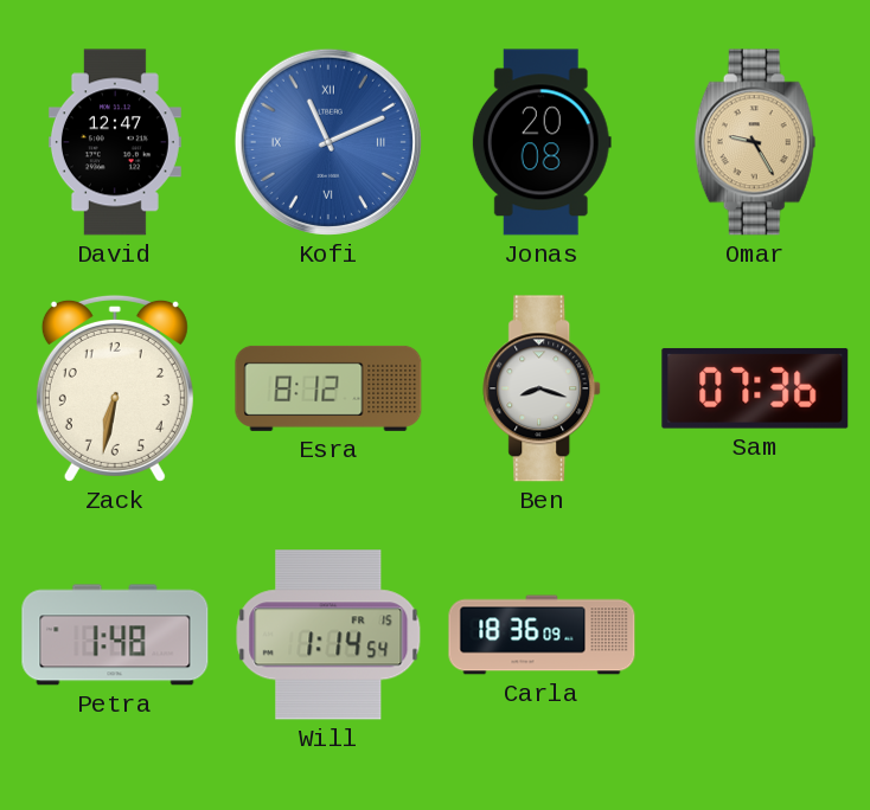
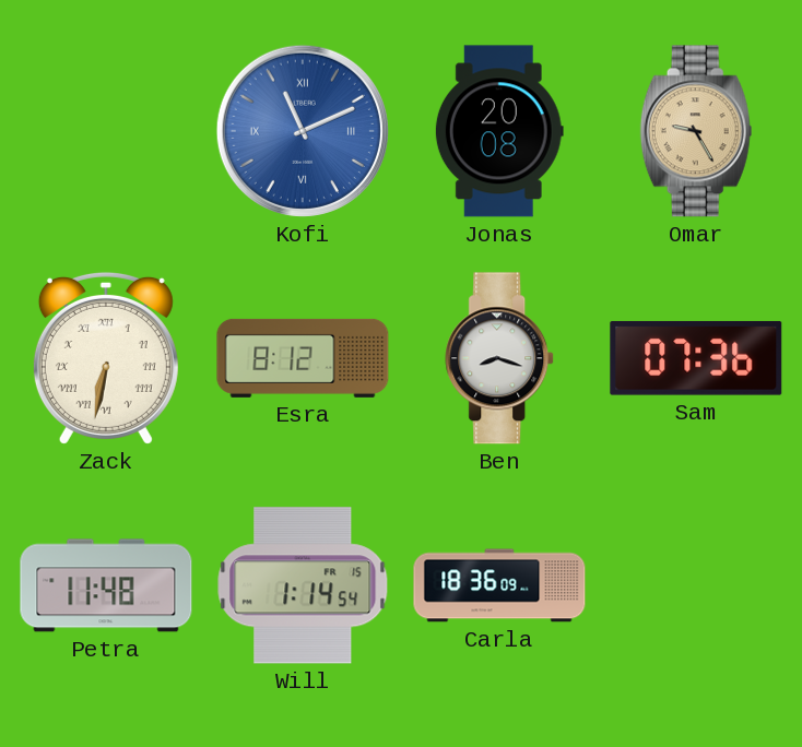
David: 12:47 -> none
Zack numerals: Arabic -> Roman
Petra: 1:48 -> 11:48
